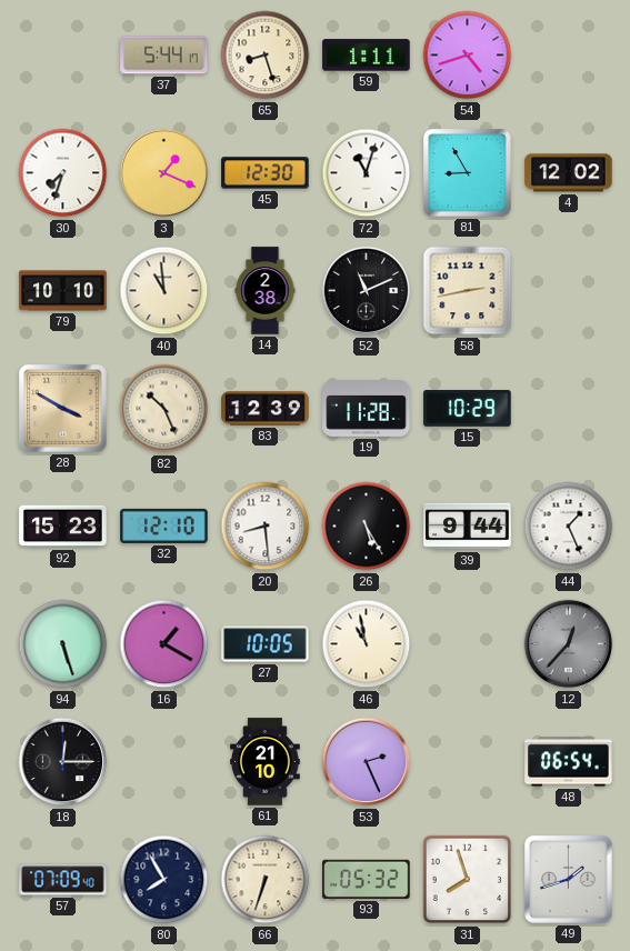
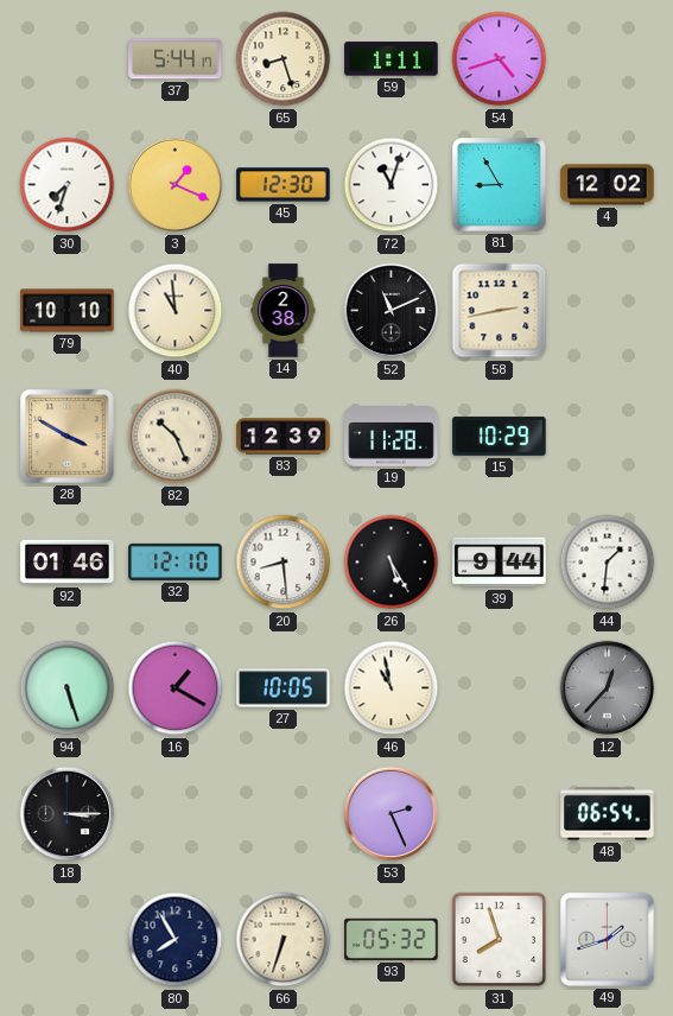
92: 15:23 -> 01:46
44: 1:26 -> 1:31
18: 12:15 -> 3:15
61: 21:10 -> none
57: 07:09 -> none
